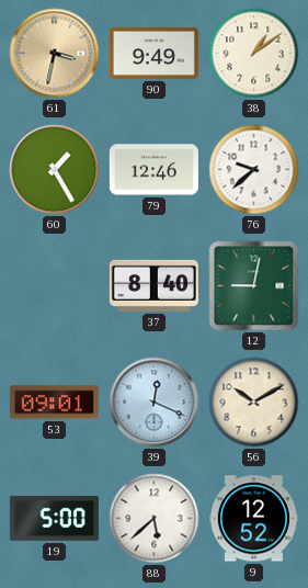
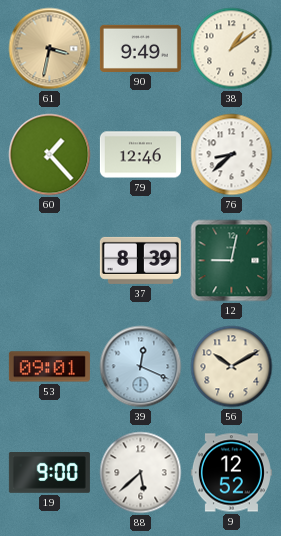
60: 1:25 -> 1:23
76: 9:38 -> 8:38
37: 8:40 -> 8:39
19: 5:00 -> 9:00
